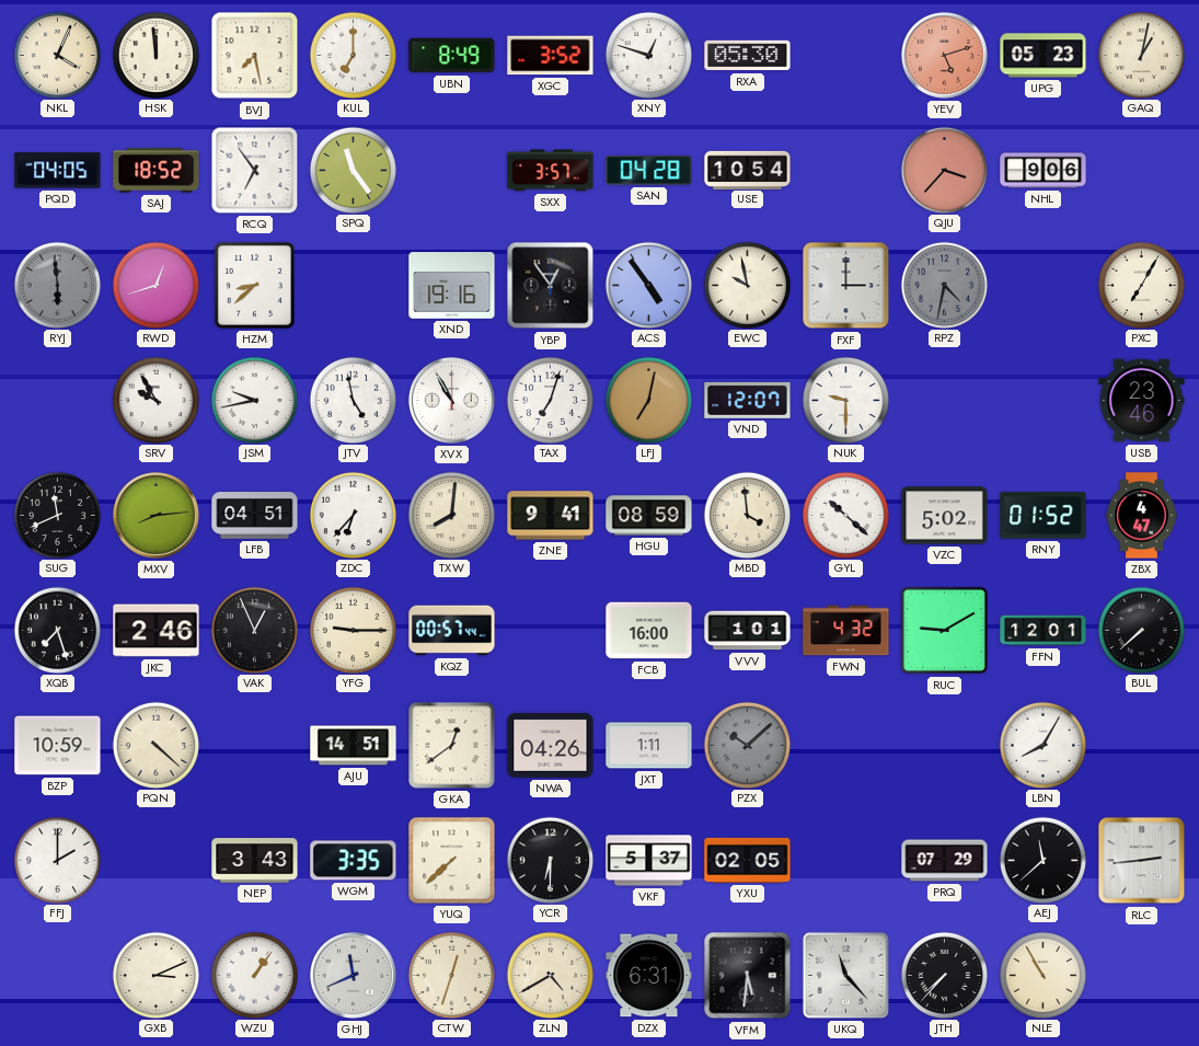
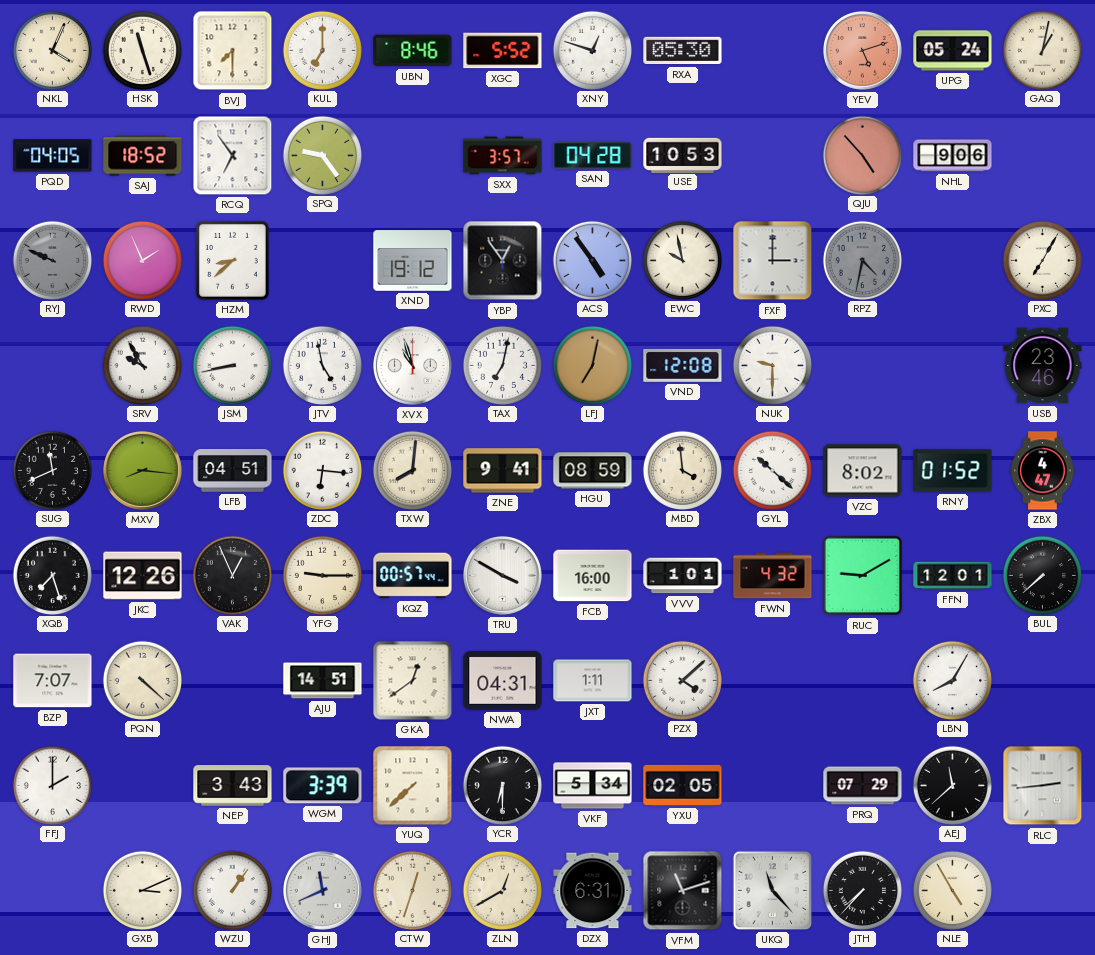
HSK: 11:59 -> 11:27
BVJ: 7:28 -> 7:30
UBN: 8:49 -> 8:46
XGC: 3:52 -> 5:52
UPG: 05:23 -> 05:24
SPQ: 11:24 -> 9:24
USE: 10:54 -> 10:53
QJU: 3:37 -> 4:53
RYJ: 5:59 -> 9:49
RWD: 12:42 -> 1:56
XND: 19:16 -> 19:12
JSM: 9:43 -> 8:43
XVX: 10:55 -> 10:57
TAX: 7:03 -> 7:02
VND: 12:07 -> 12:08
MXV: 8:14 -> 8:16
ZDC: 6:37 -> 6:16
VZC: 5:02 -> 8:02
JKC: 2:46 -> 12:26
TRU: none -> 3:50
BZP: 10:59 -> 7:07
NWA: 04:26 -> 04:31
PZX: 10:08 -> 4:08
PZX dial: grey -> white
WGM: 3:35 -> 3:39
VKF: 5:37 -> 5:34
ZLN: 4:40 -> 12:40
VFM: 5:31 -> 11:12
NLE: 10:55 -> 4:55
